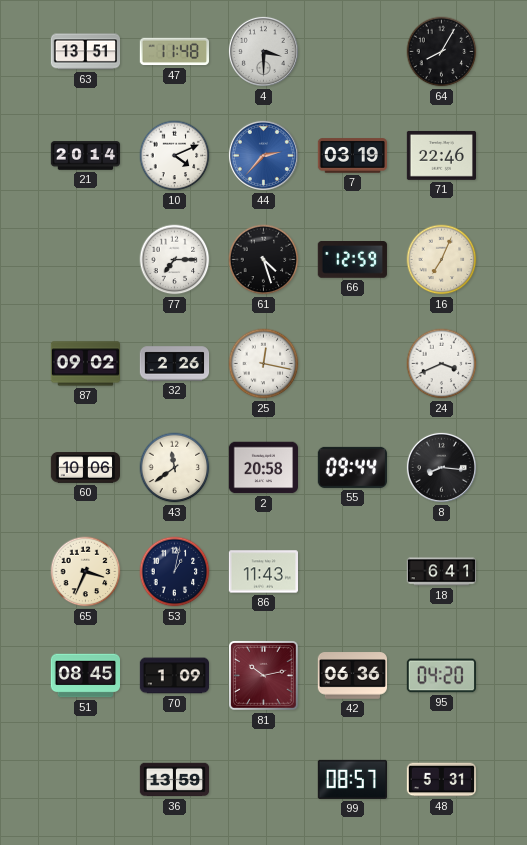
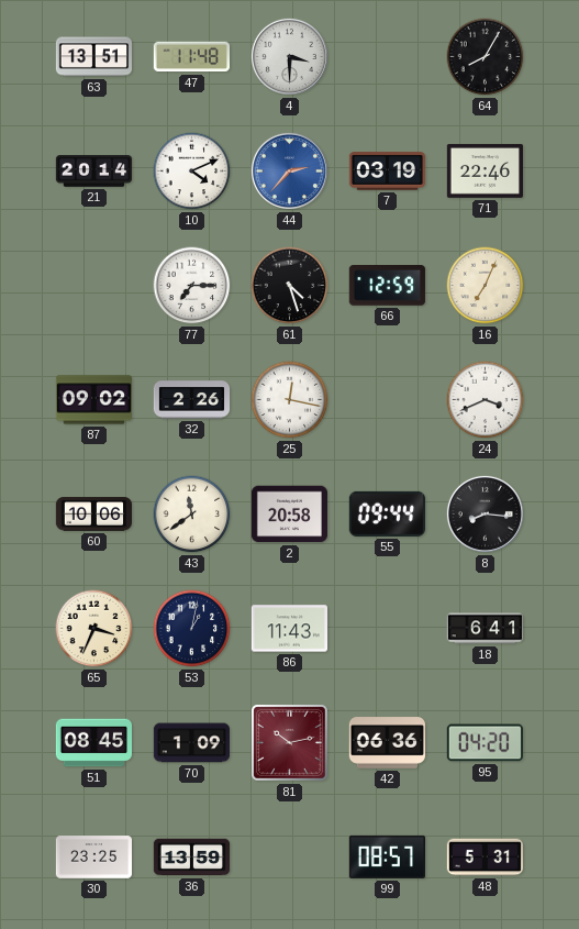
30: none -> 23:25
